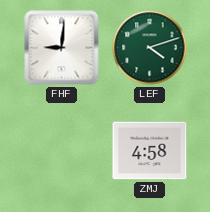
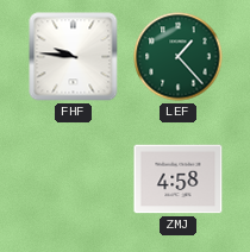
FHF: 9:01 -> 9:46
LEF: 4:12 -> 1:23
